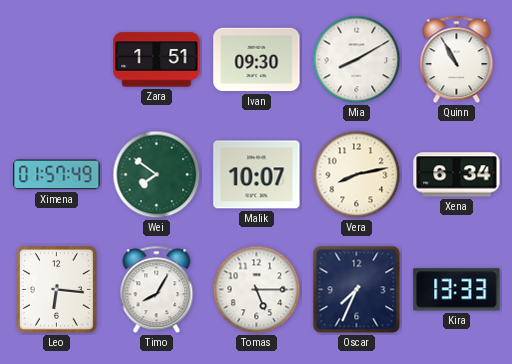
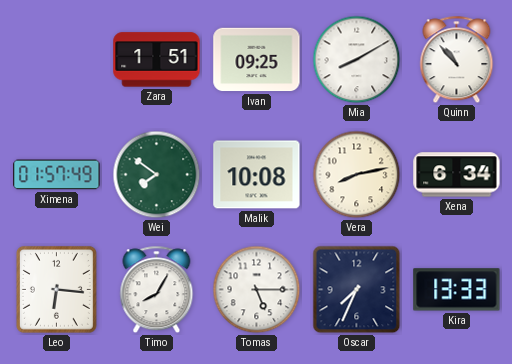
Ivan: 09:30 -> 09:25
Quinn: 10:55 -> 10:53
Malik: 10:07 -> 10:08
